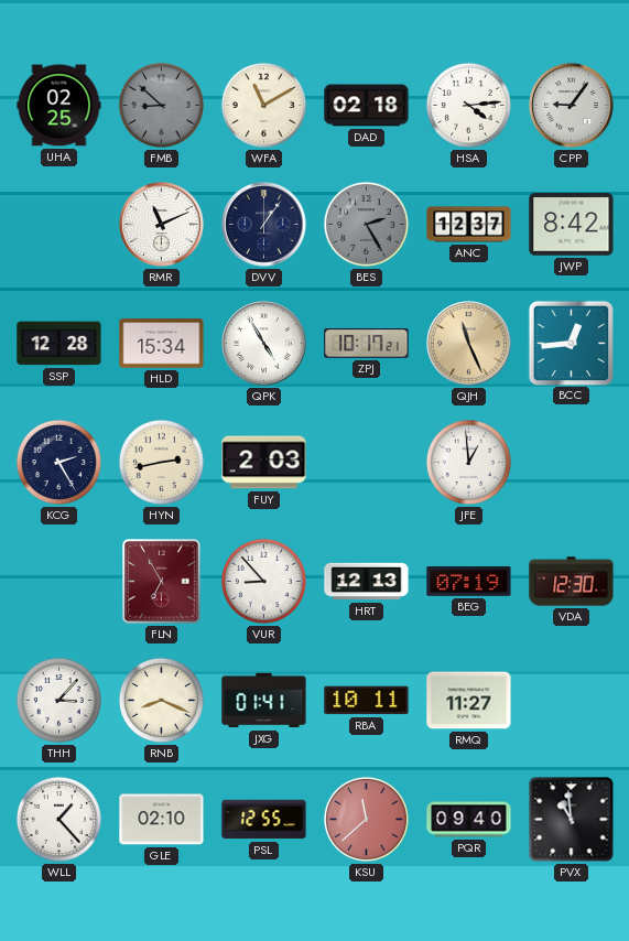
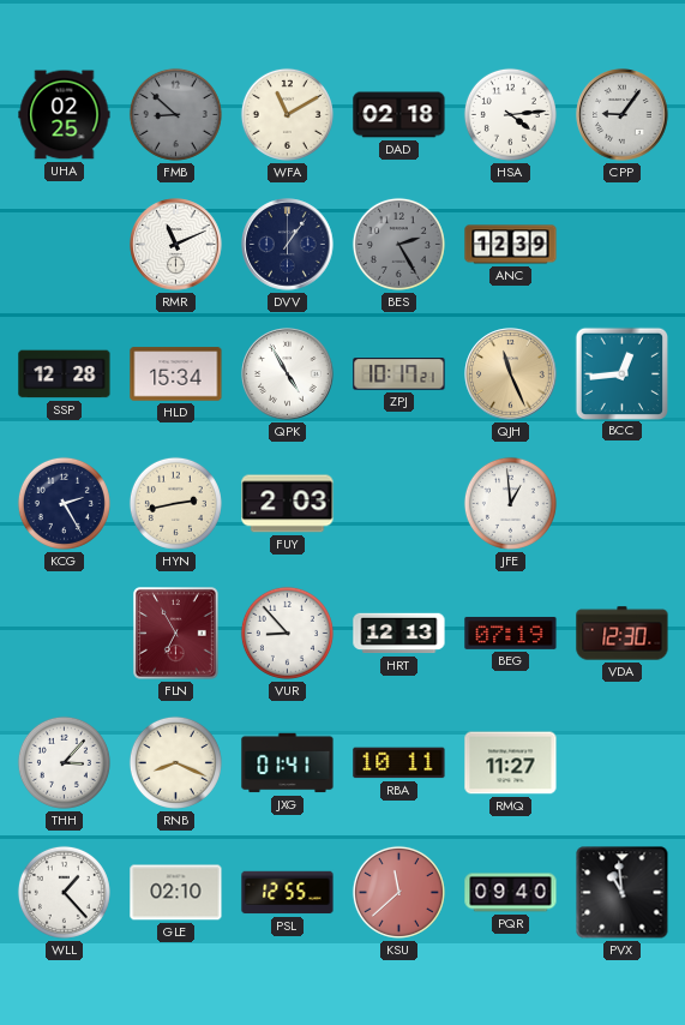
ANC: 12:37 -> 12:39
JWP: 8:42 -> none
